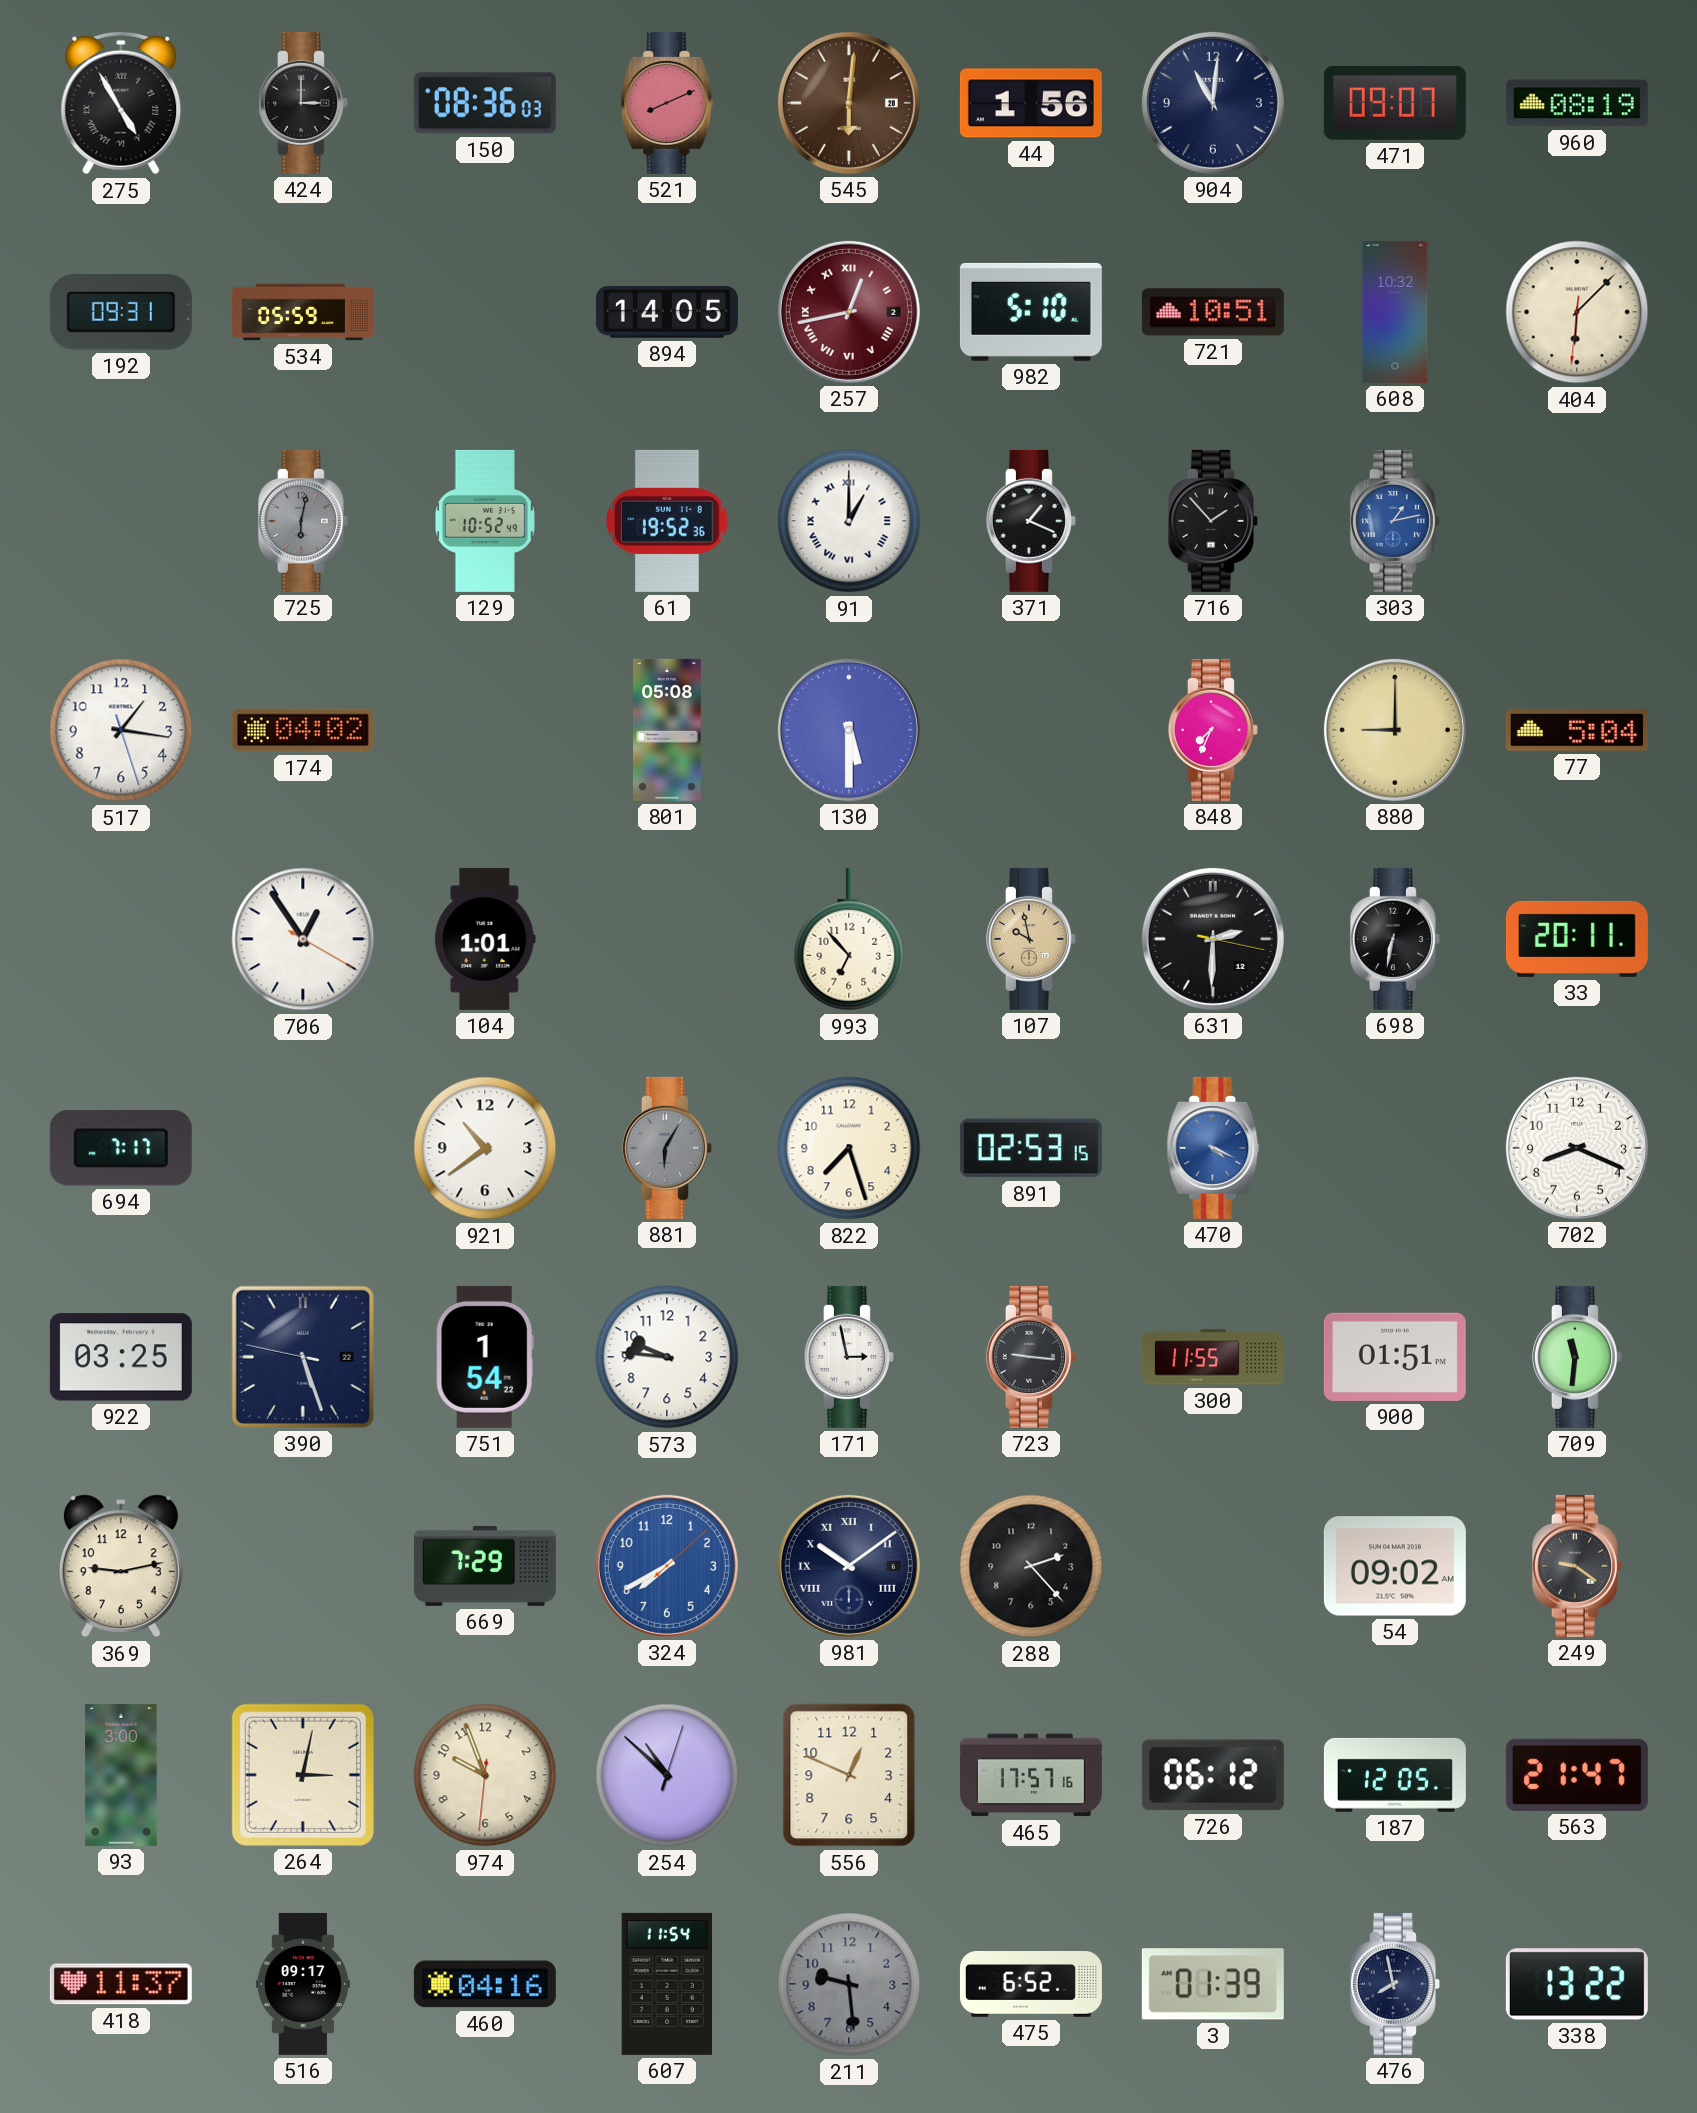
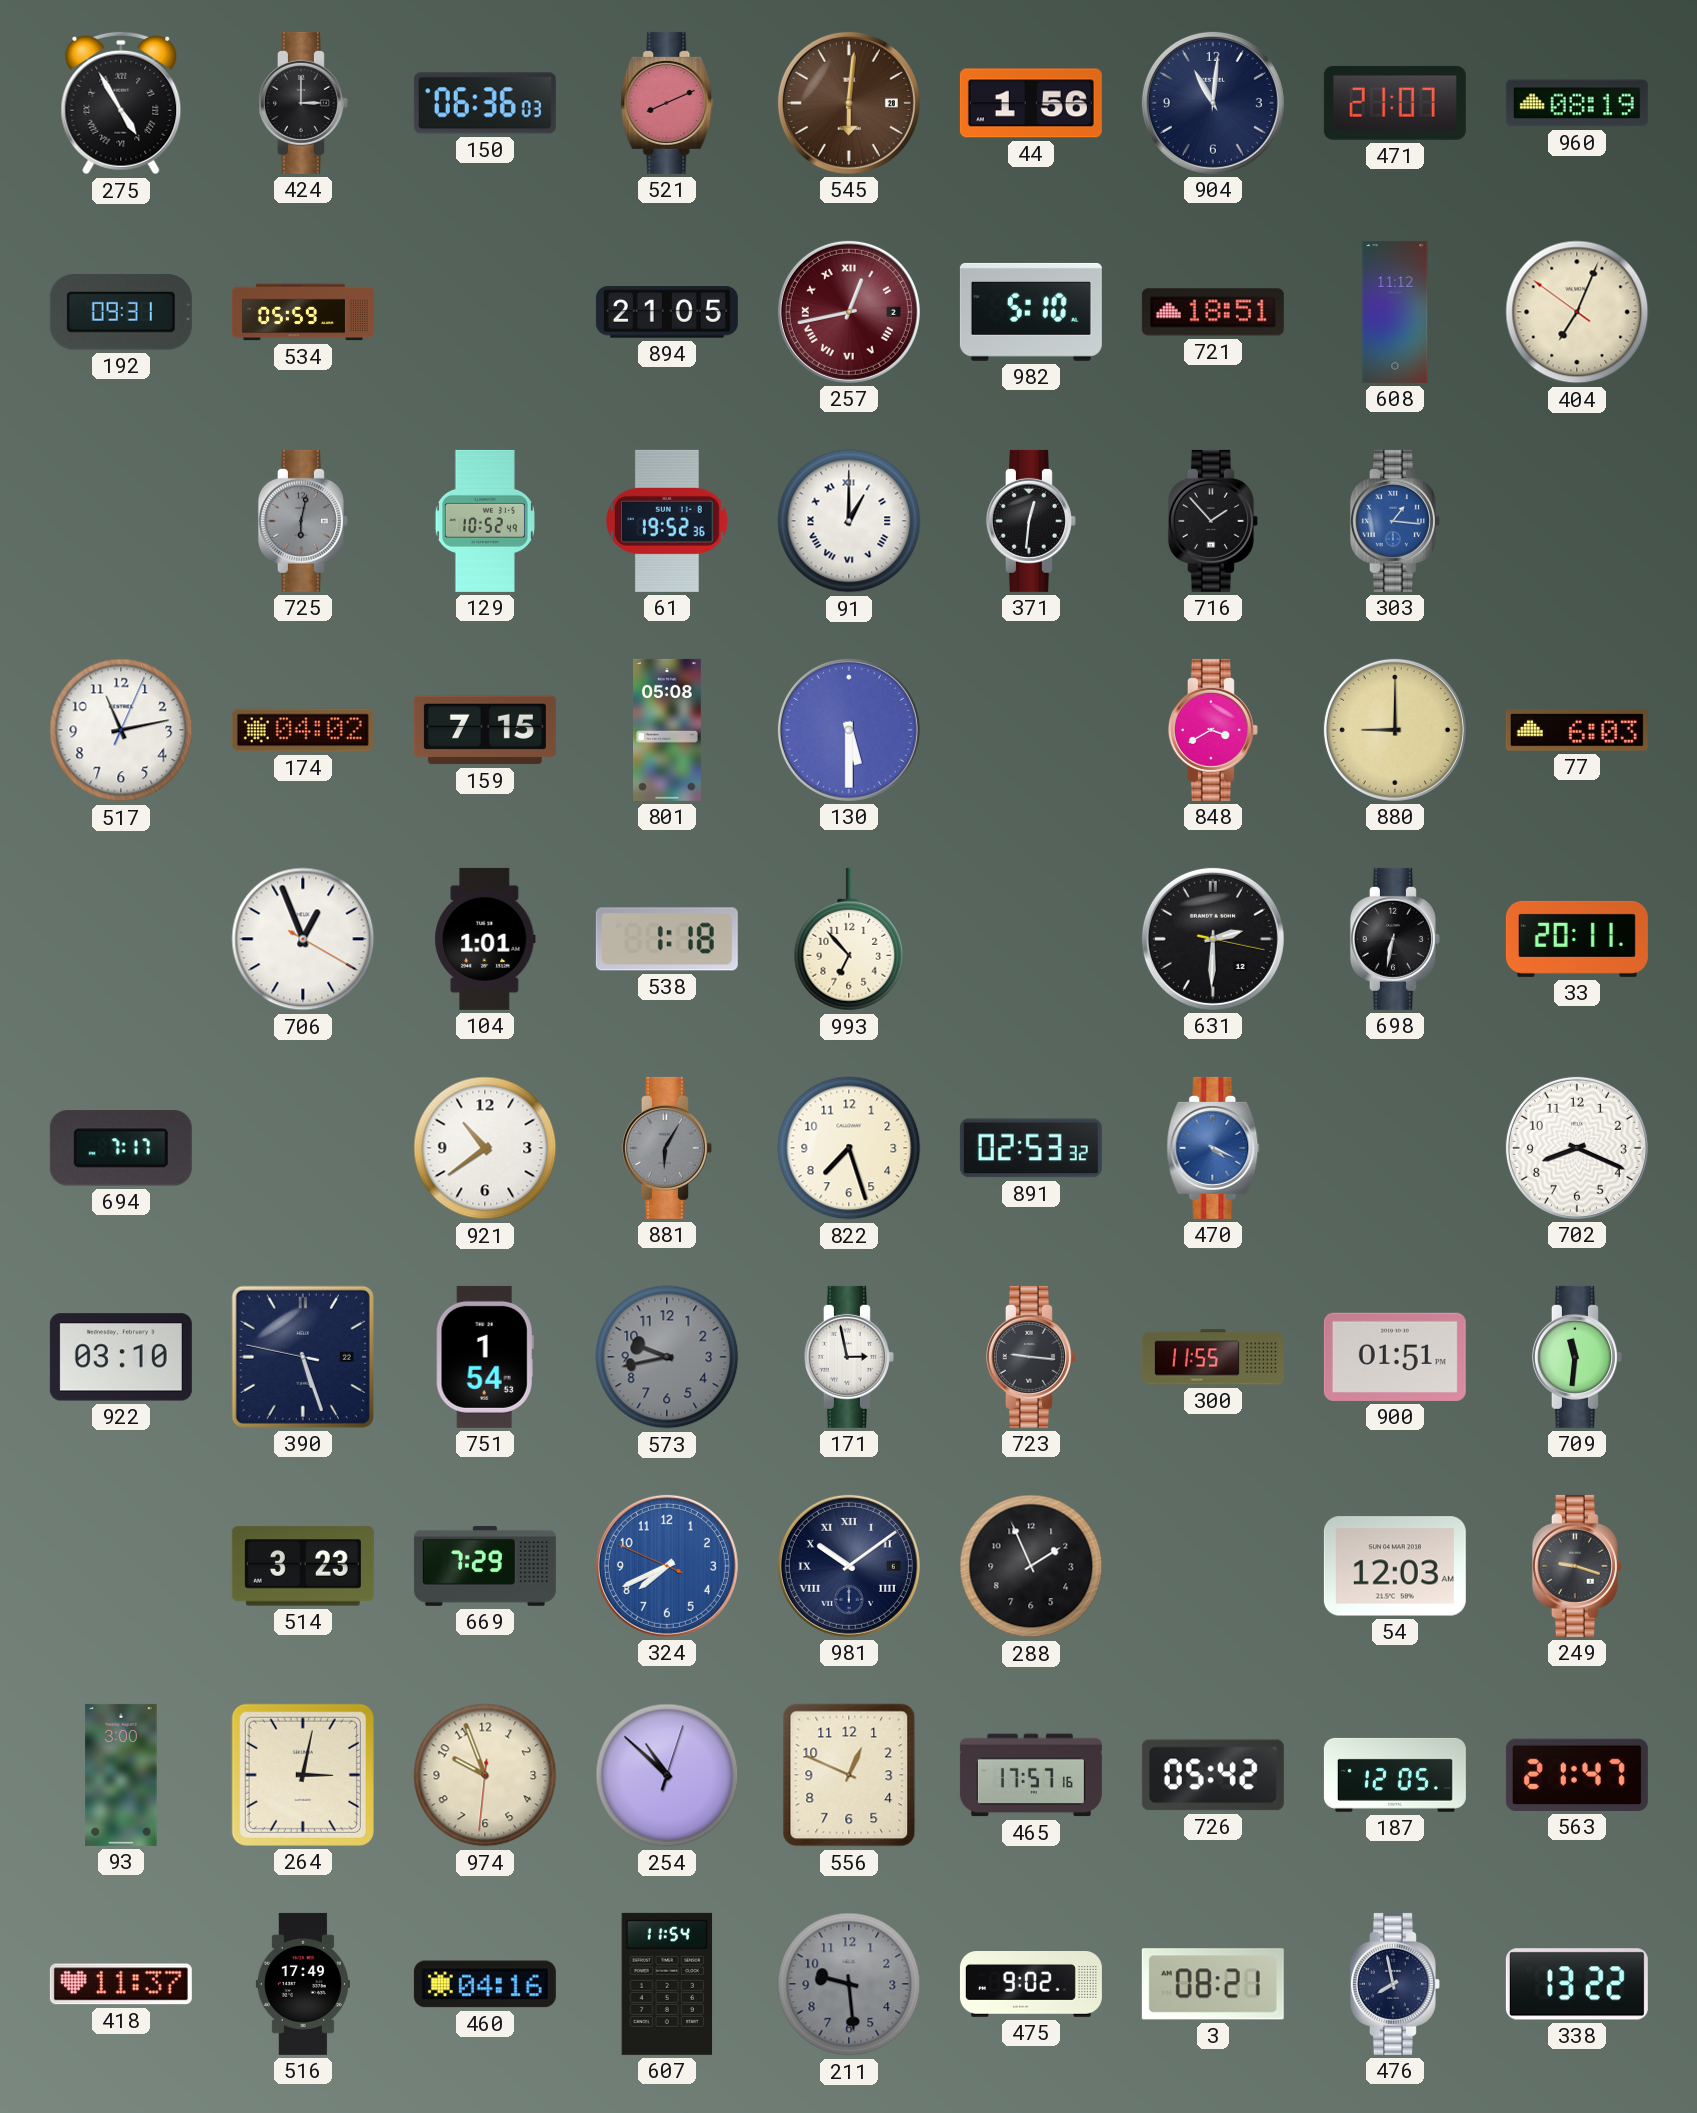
150: 08:36 -> 06:36
471: 09:07 -> 21:07
894: 14:05 -> 21:05
721: 10:51 -> 18:51
608: 10:32 -> 11:12
404: 6:07 -> 7:03
371: 1:19 -> 12:31
303: 1:13 -> 1:16
517: 1:16 -> 11:13
159: none -> 7:15
848: 7:34 -> 3:40
77: 5:04 -> 6:03
706: 12:54 -> 12:56
538: none -> 1:18
107: 9:58 -> none
891: 02:53:15 -> 02:53:32
922: 03:25 -> 03:10
751: 1:54:22 -> 1:54:53
573: 9:46 -> 9:43
573 dial: white -> grey
369: 9:13 -> none
514: none -> 3:23
324: 7:40:08 -> 7:40:49
288: 2:23 -> 1:56
54: 09:02 -> 12:03
249: 9:21 -> 9:18
726: 06:12 -> 05:42
516: 09:17 -> 17:49
475: 6:52 -> 9:02
3: 01:39 -> 08:21
